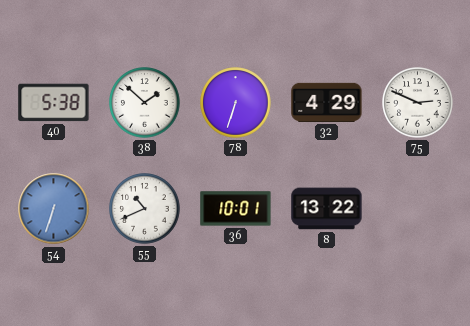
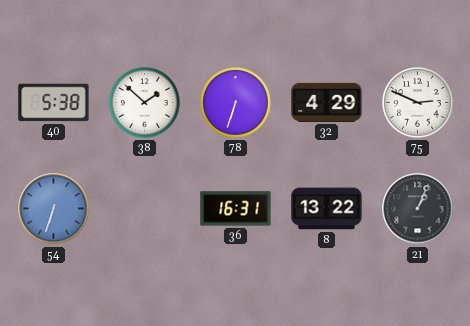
55: 10:41 -> none
36: 10:01 -> 16:31
21: none -> 1:04
